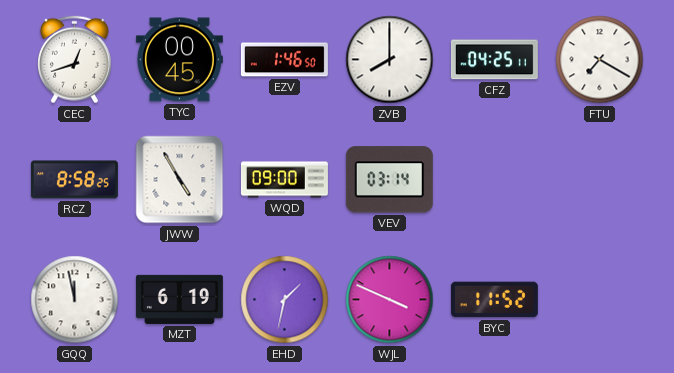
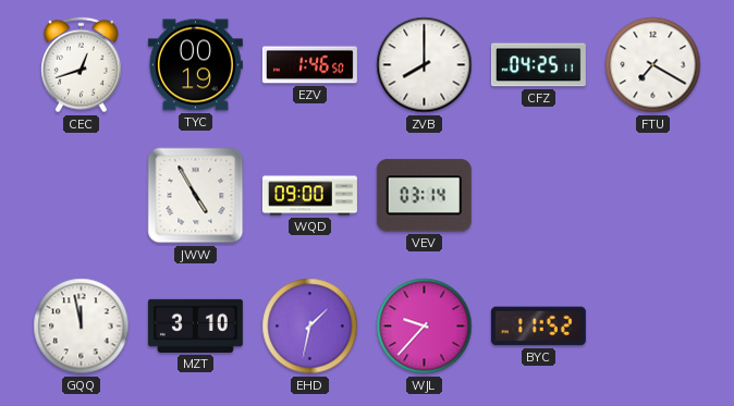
TYC: 00:45 -> 00:19
RCZ: 8:58 -> none
MZT: 6:19 -> 3:10
WJL: 3:49 -> 9:37
